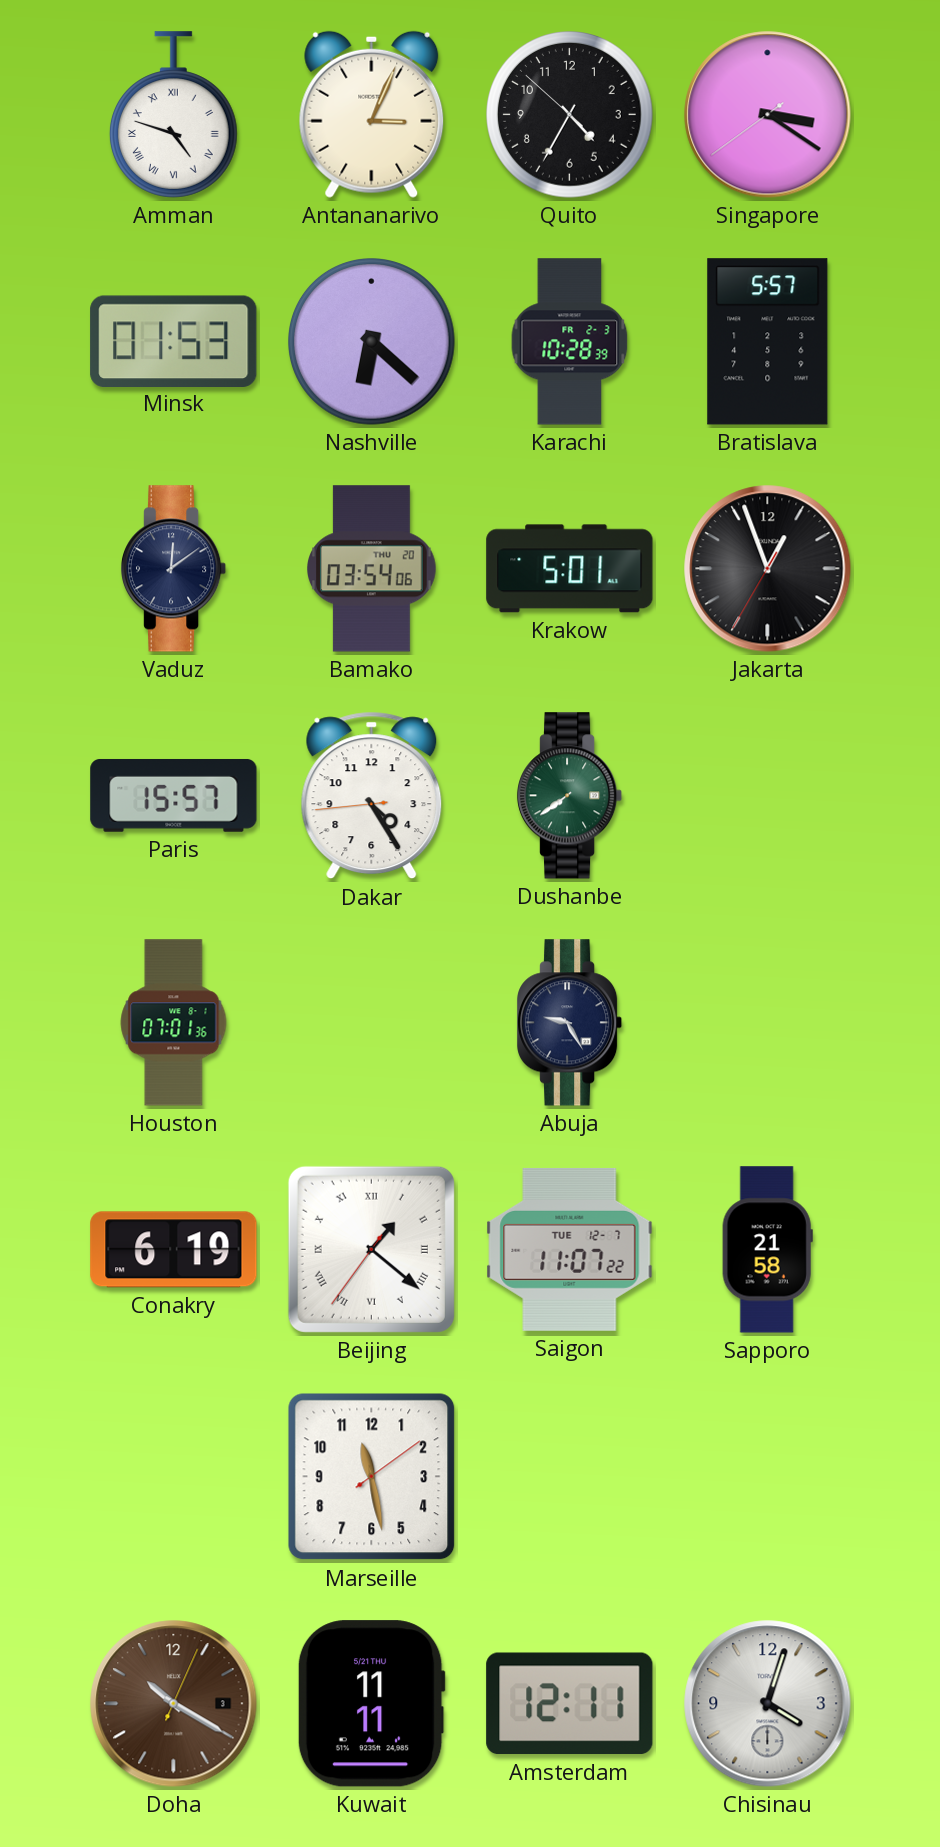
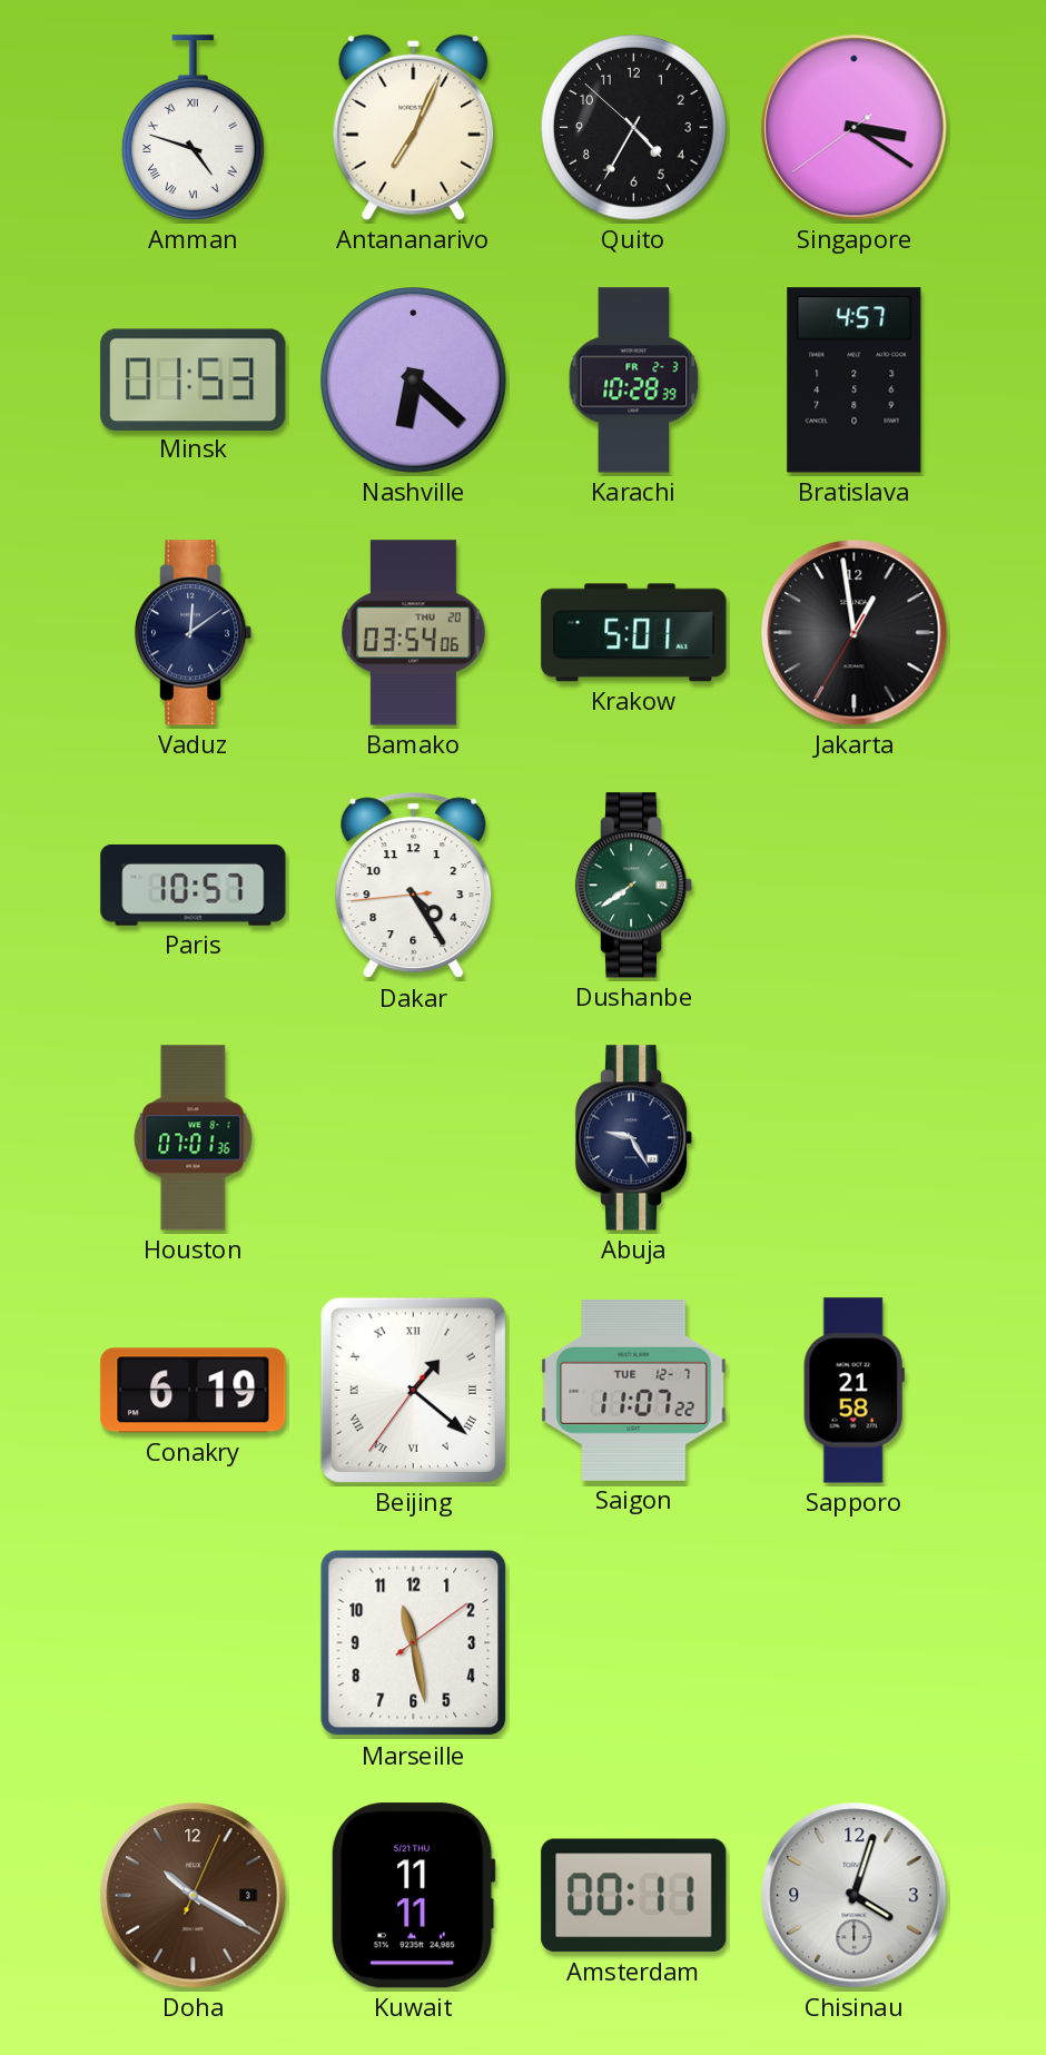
Antananarivo: 3:04 -> 7:04
Bratislava: 5:57 -> 4:57
Jakarta: 12:56 -> 12:58
Paris: 15:57 -> 10:57
Amsterdam: 12:11 -> 00:11
